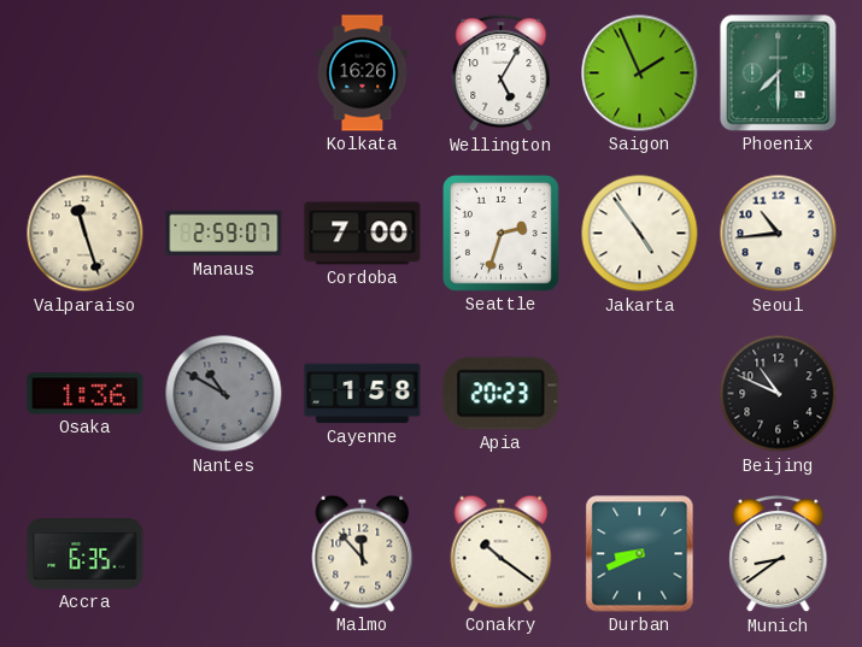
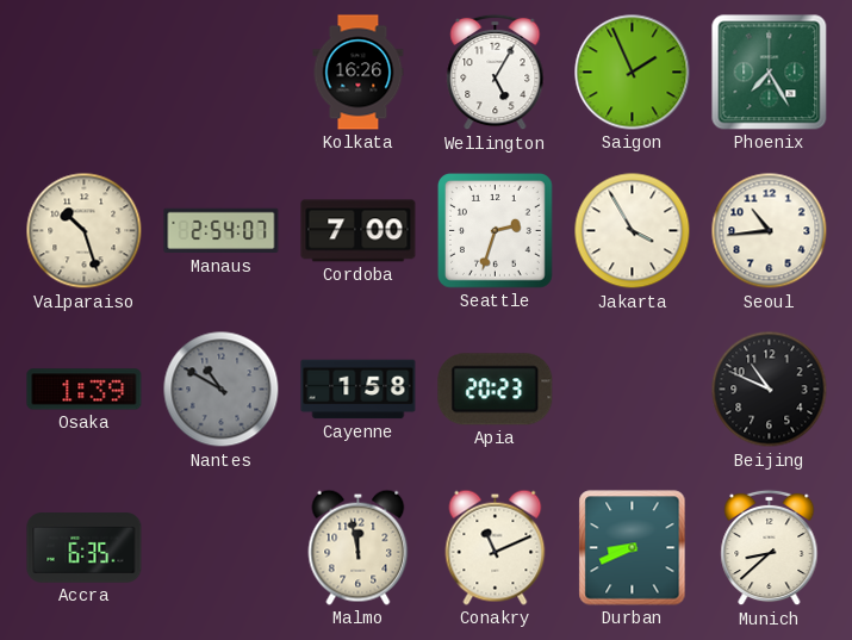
Phoenix: 7:30 -> 7:25
Valparaiso: 11:27 -> 10:27
Manaus: 2:59 -> 2:54
Jakarta: 4:54 -> 3:55
Osaka: 1:36 -> 1:39
Malmo: 11:53 -> 11:58
Conakry: 10:21 -> 11:11
Munich: 8:39 -> 8:38
